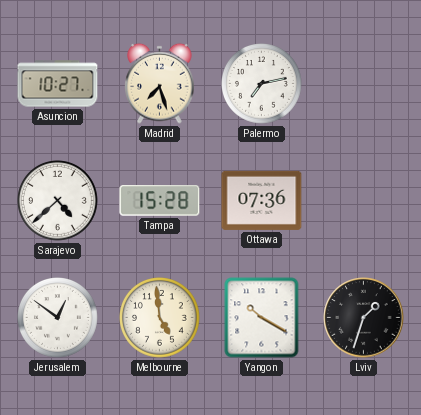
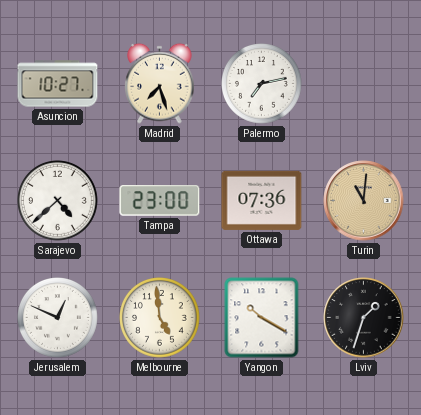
Tampa: 15:28 -> 23:00
Turin: none -> 11:01
Jerusalem: 12:51 -> 12:49
